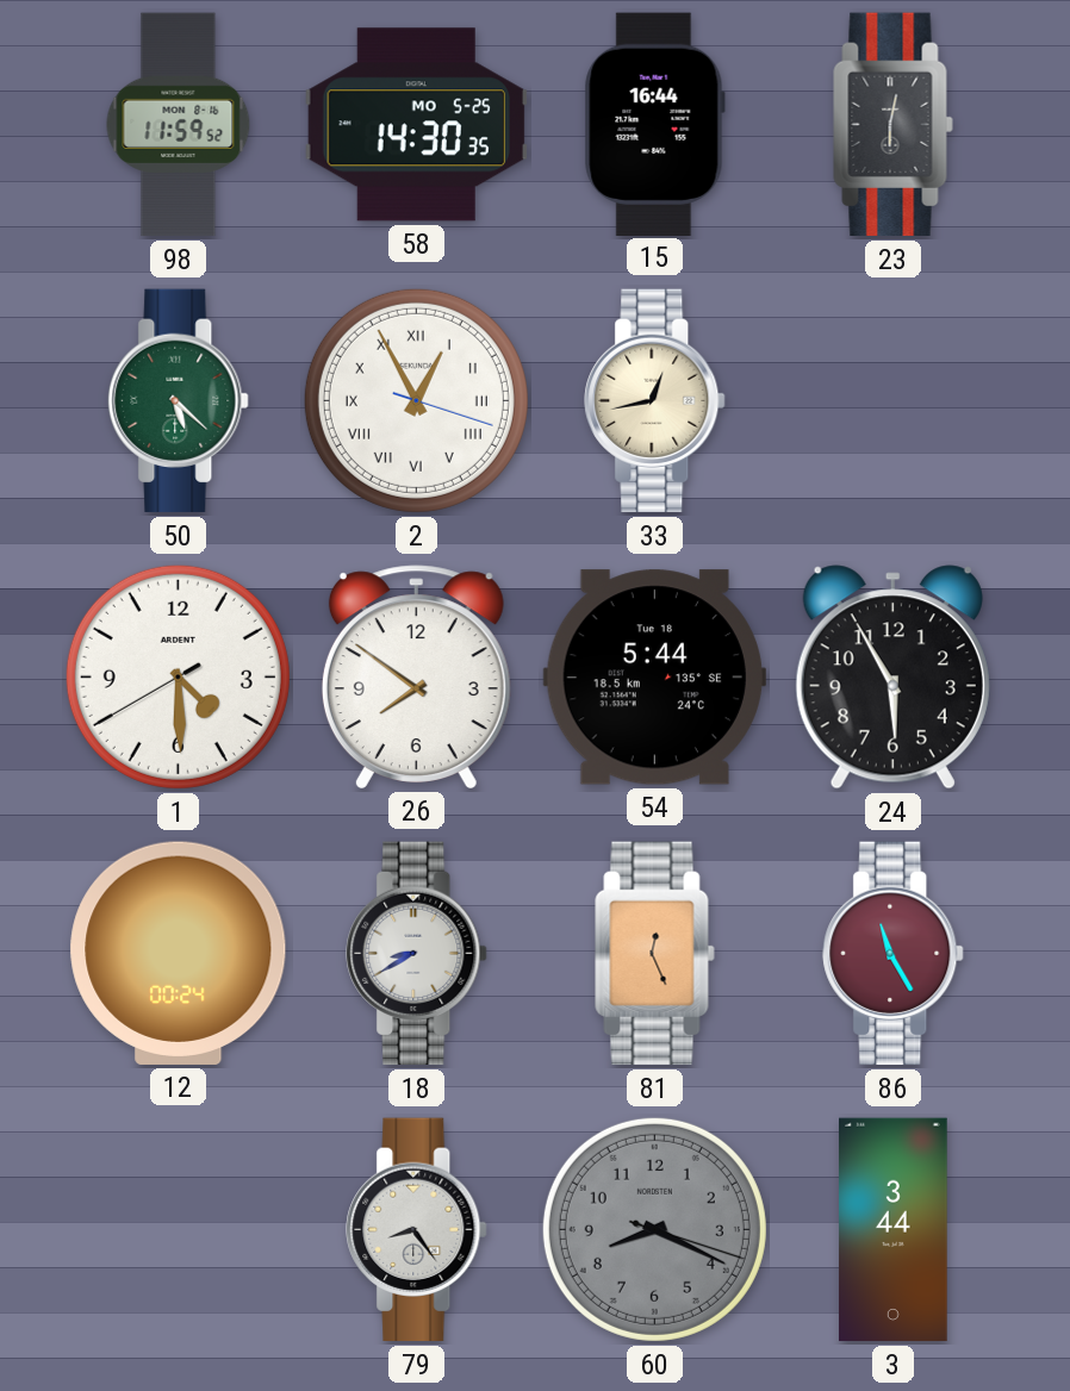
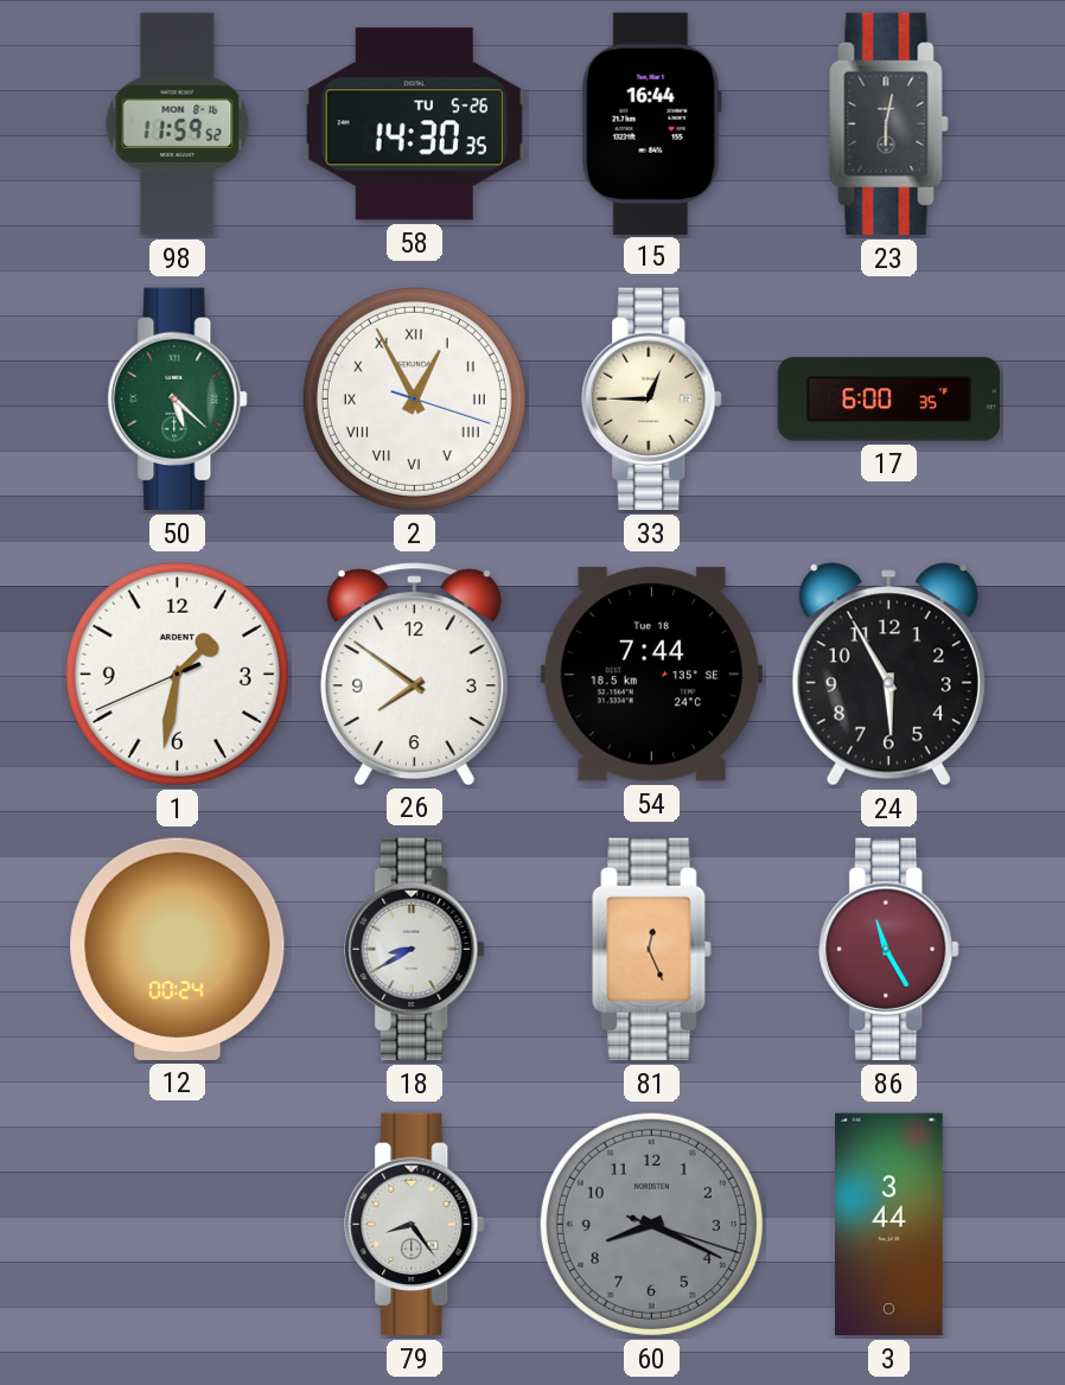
58 date: MO 5-25 -> TU 5-26
33: 12:43 -> 12:45
17: none -> 6:00
1: 4:29 -> 1:31
54: 5:44 -> 7:44
